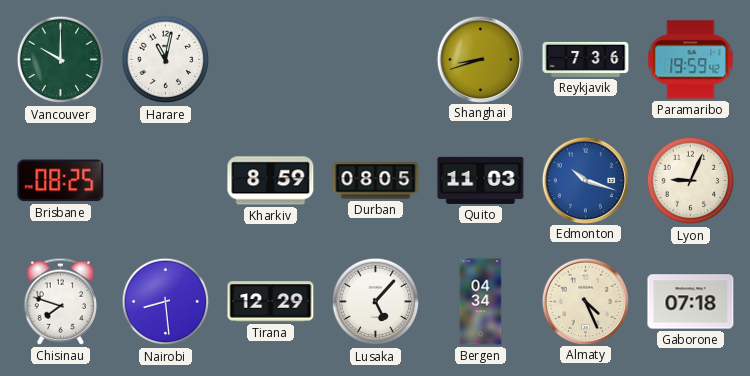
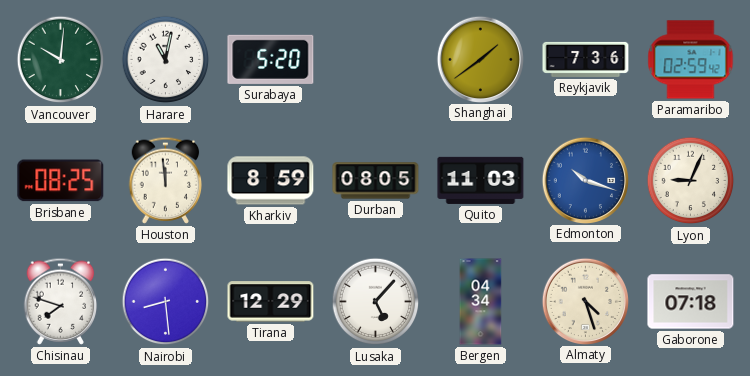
Vancouver: 10:00 -> 10:01
Surabaya: none -> 5:20
Shanghai: 8:42 -> 1:39
Paramaribo: 19:59 -> 02:59
Houston: none -> 11:59
Almaty: 4:26 -> 4:27
